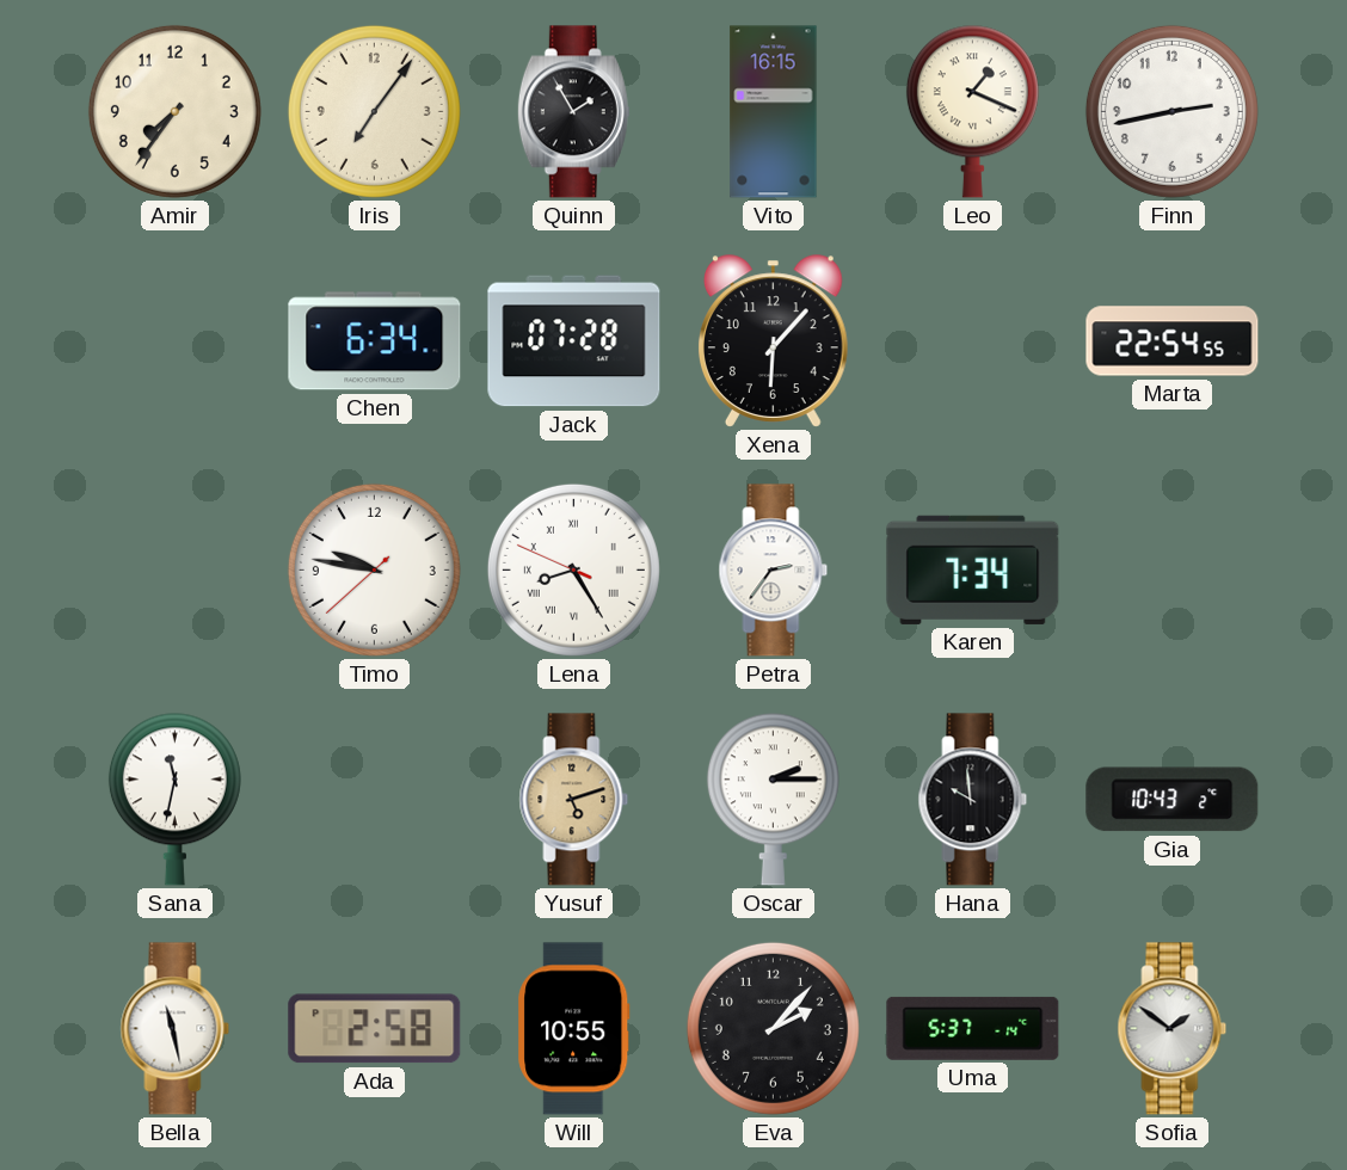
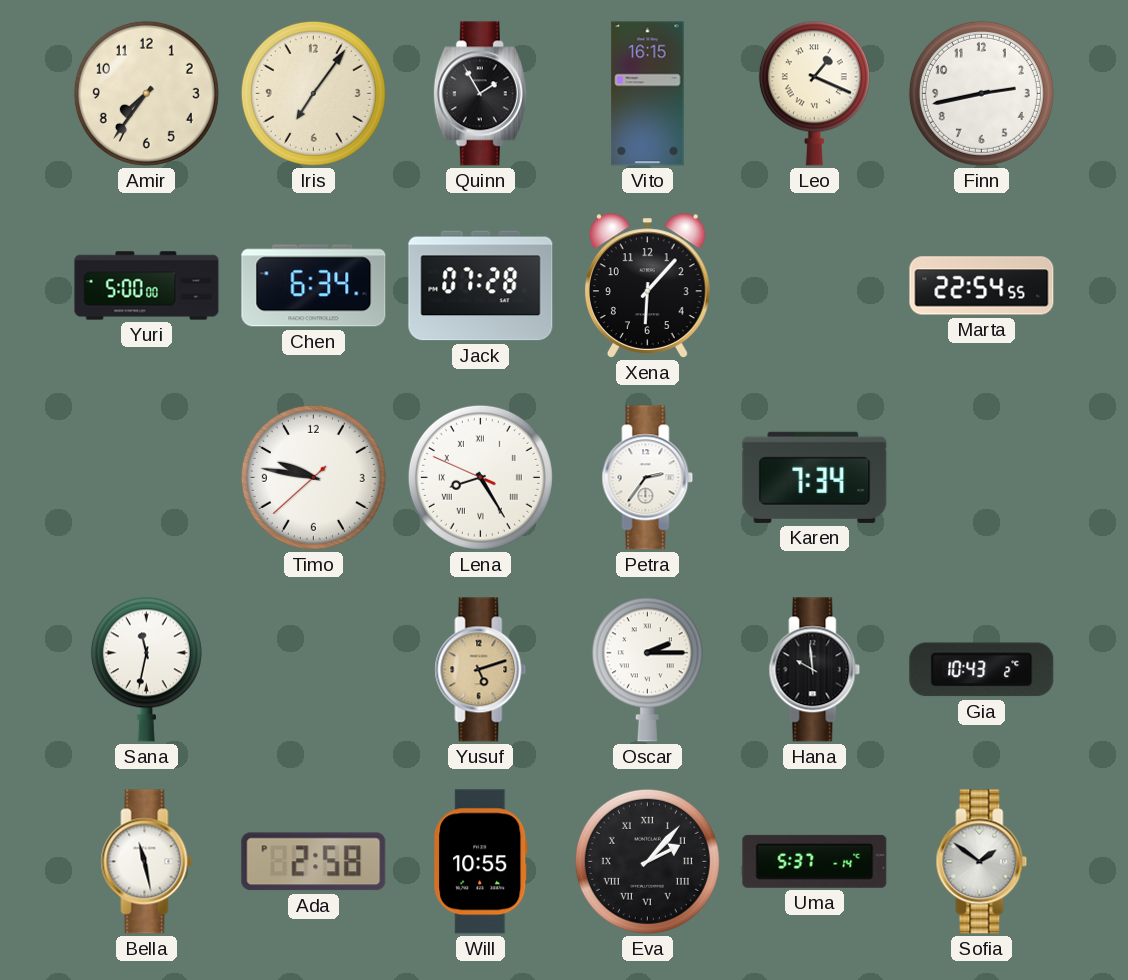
Yuri: none -> 5:00
Eva numerals: Arabic -> Roman
